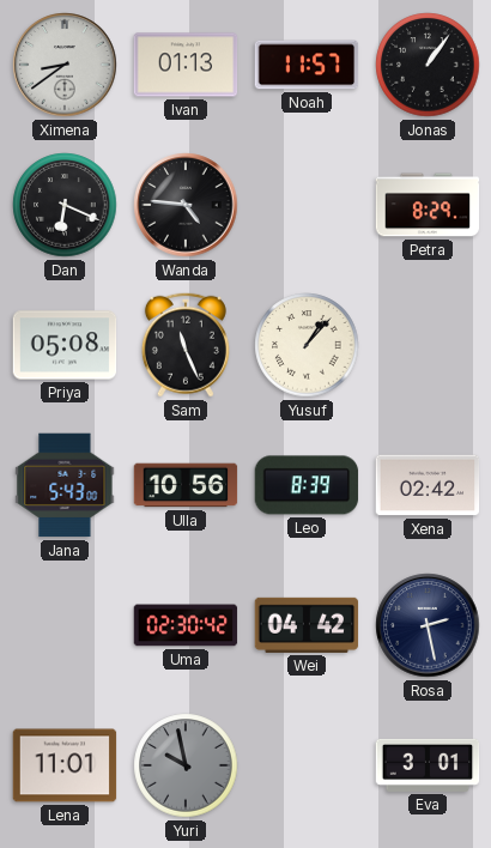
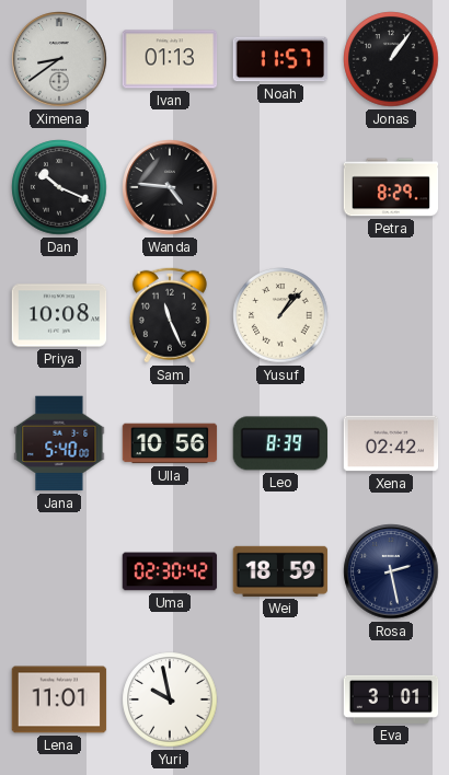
Dan: 6:19 -> 10:19
Priya: 05:08 -> 10:08
Jana: 5:43 -> 5:40
Wei: 04:42 -> 18:59
Yuri dial: grey -> white
